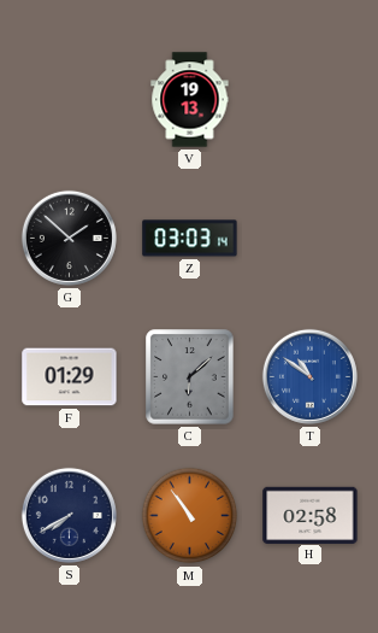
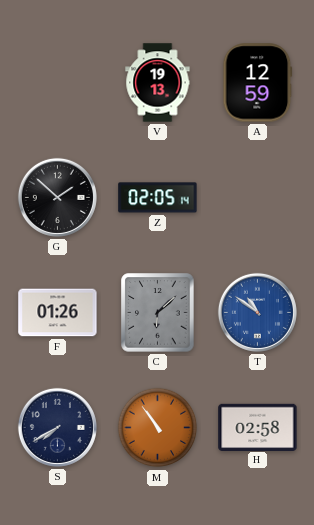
A: none -> 12:59
Z: 03:03 -> 02:05
F: 01:29 -> 01:26
